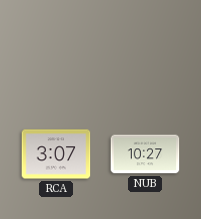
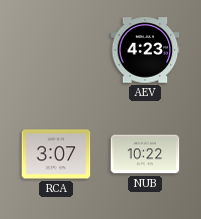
AEV: none -> 4:23
NUB: 10:27 -> 10:22
